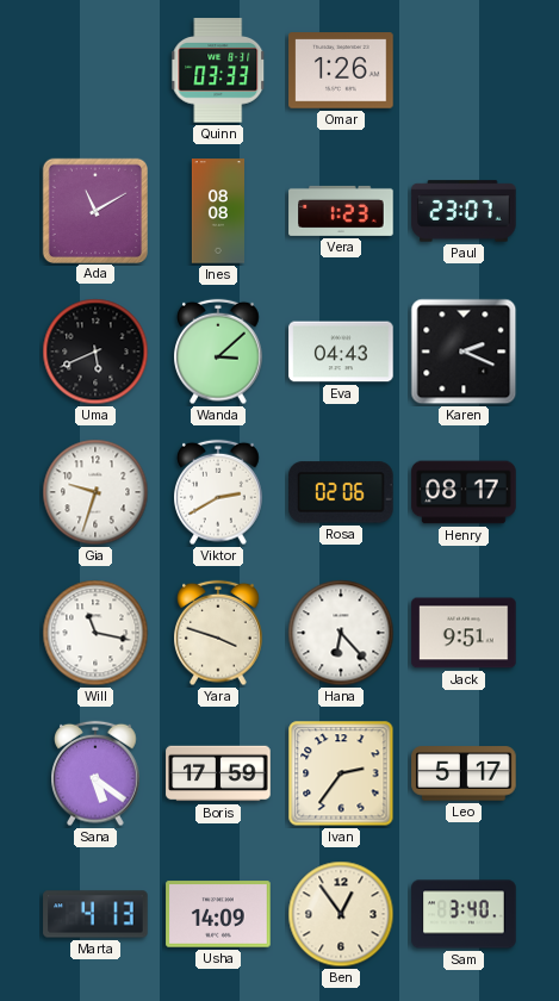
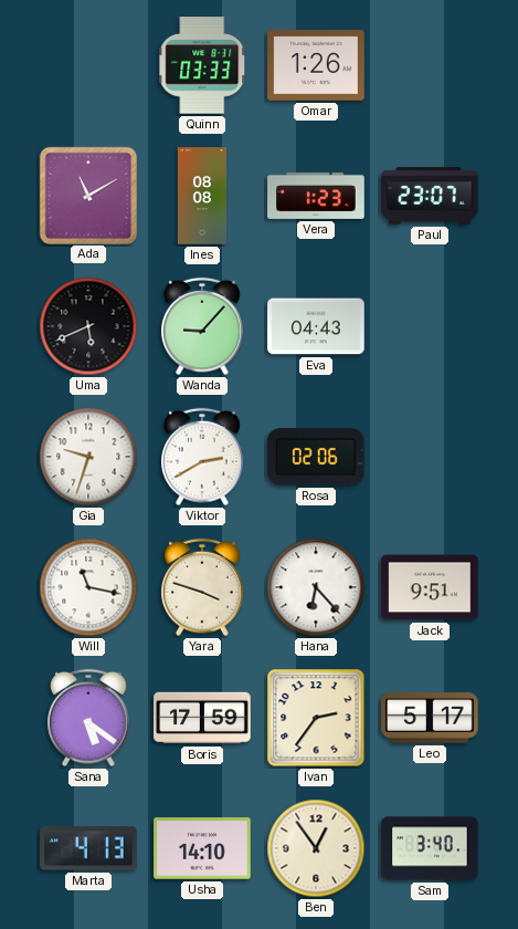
Wanda: 3:08 -> 9:07
Karen: 2:19 -> none
Henry: 08:17 -> none
Usha: 14:09 -> 14:10
